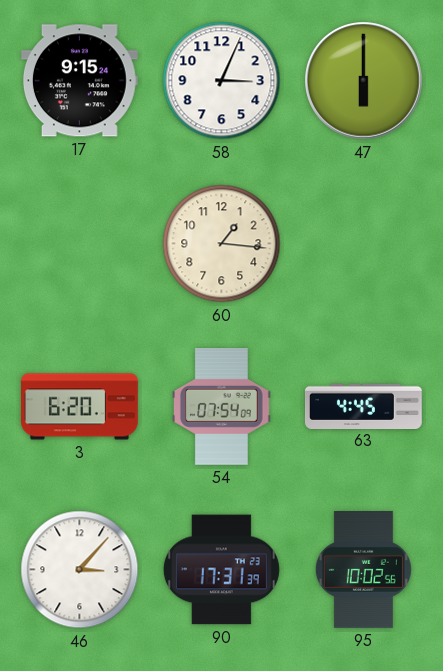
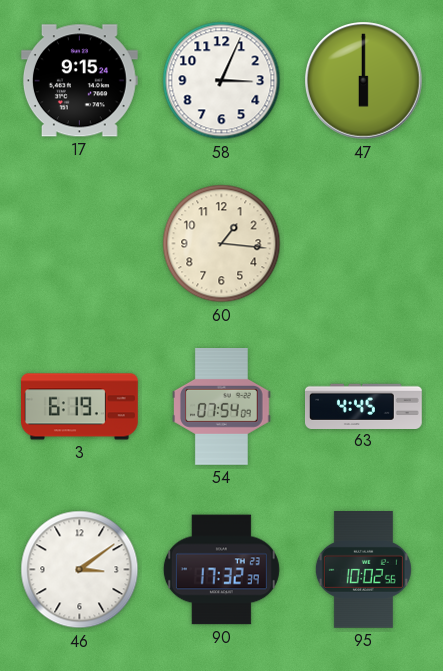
3: 6:20 -> 6:19
46: 3:07 -> 3:09
90: 17:31 -> 17:32
